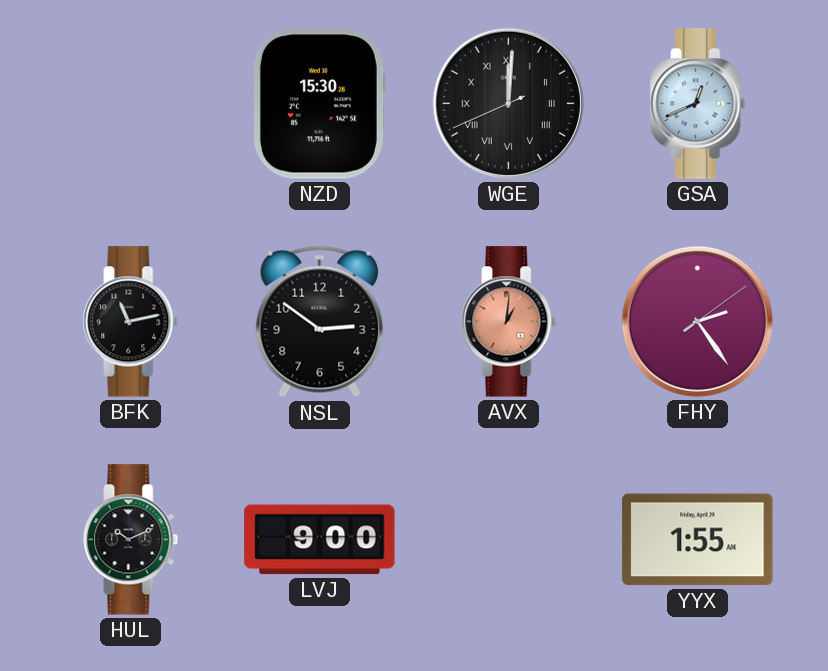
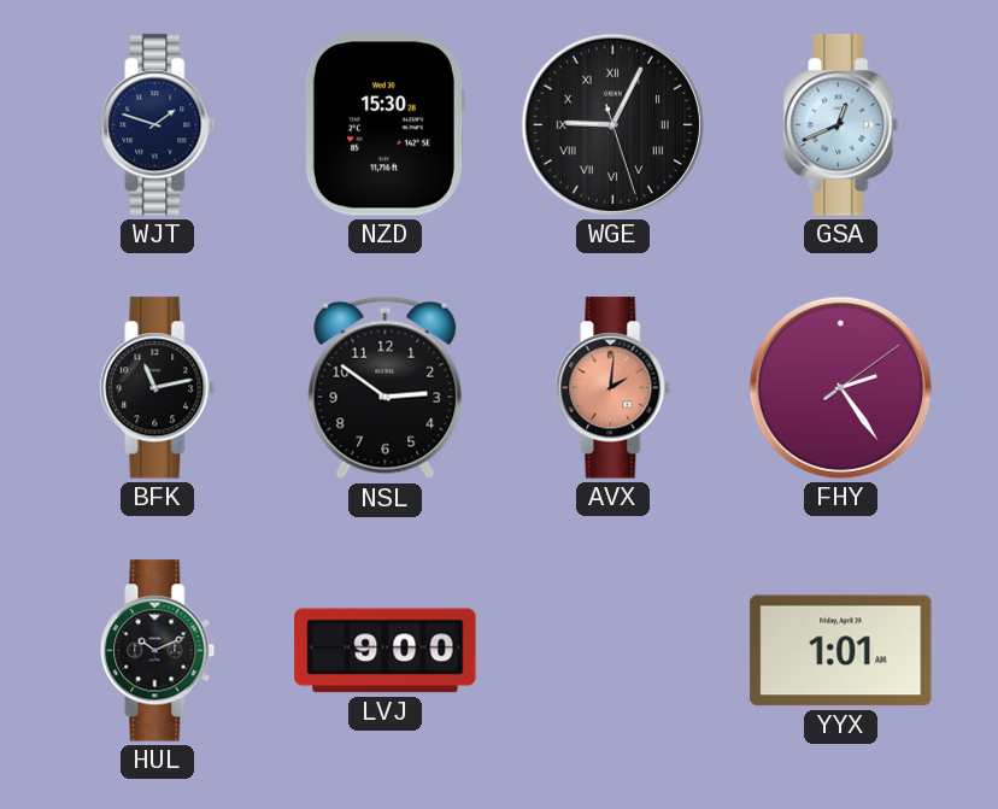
WJT: none -> 1:48
WGE: 12:00 -> 9:04
AVX: 1:01 -> 2:01
YYX: 1:55 -> 1:01
